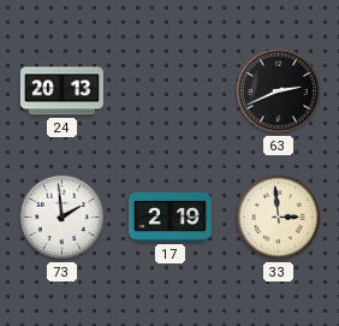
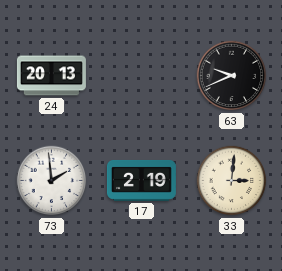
63: 2:41 -> 9:41
33: 2:59 -> 3:01
